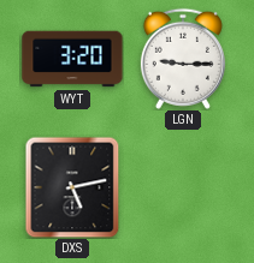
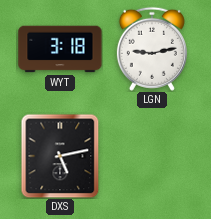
WYT: 3:20 -> 3:18
LGN: 9:15 -> 9:13
